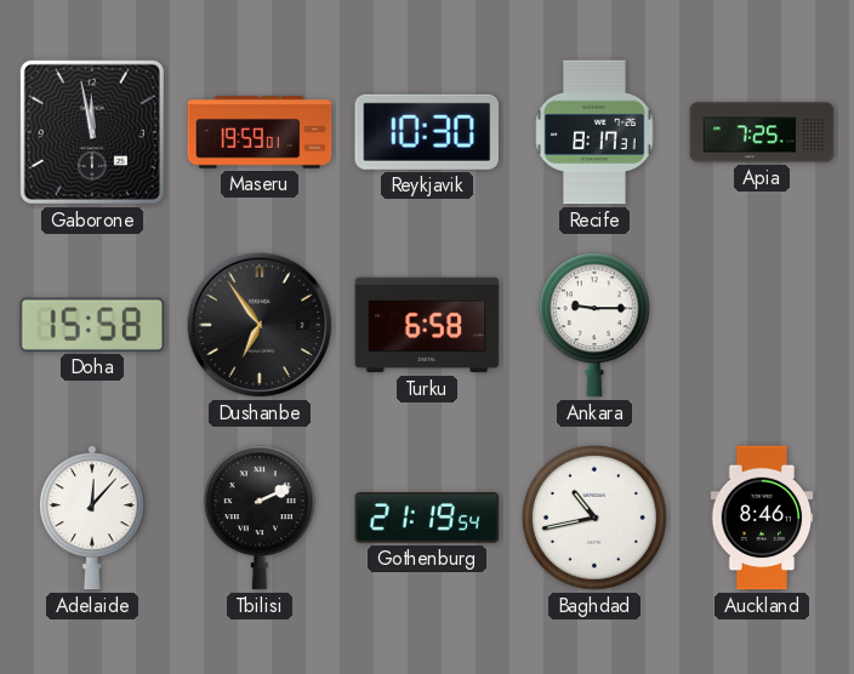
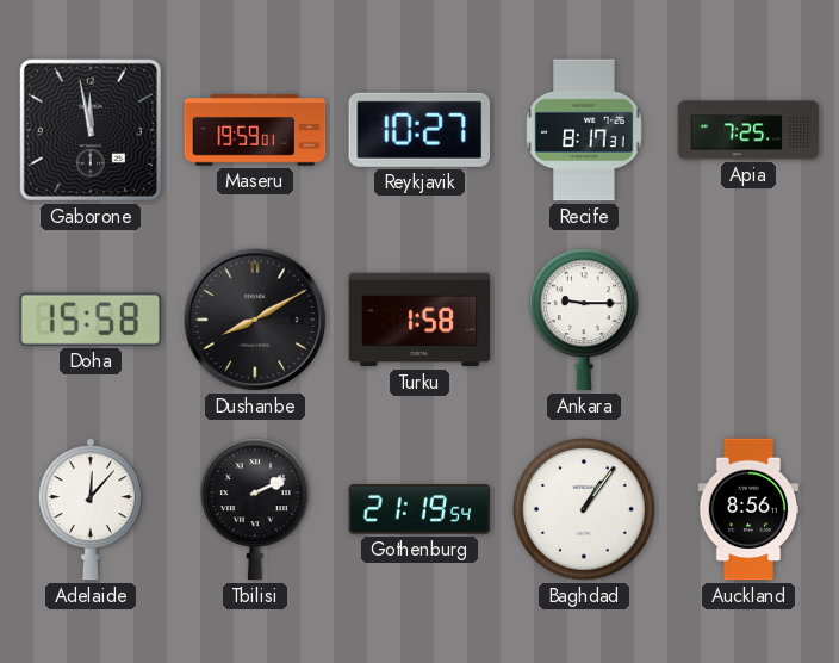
Reykjavik: 10:30 -> 10:27
Dushanbe: 6:54 -> 8:10
Turku: 6:58 -> 1:58
Baghdad: 10:43 -> 1:06
Auckland: 8:46 -> 8:56
